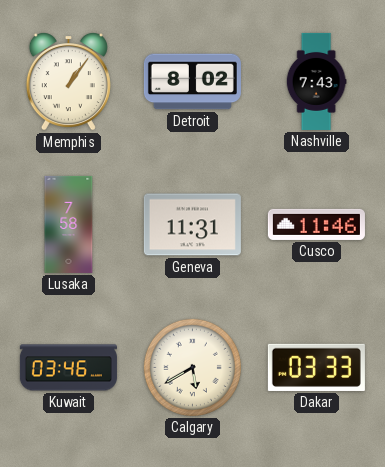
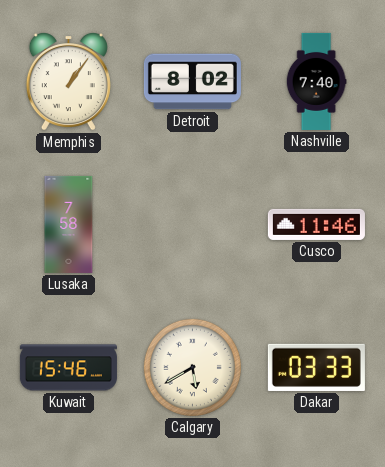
Nashville: 7:43 -> 7:40
Geneva: 11:31 -> none
Kuwait: 03:46 -> 15:46
